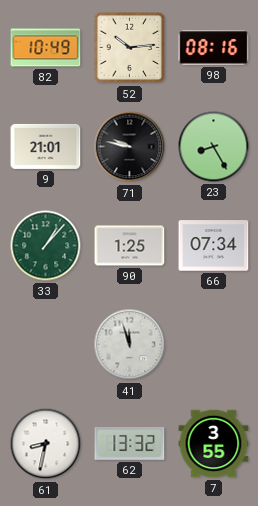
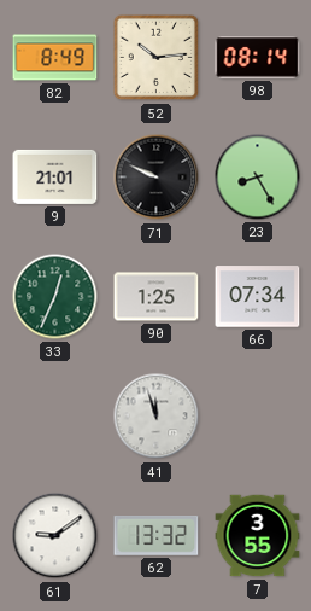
82: 10:49 -> 8:49
98: 08:16 -> 08:14
71: 9:47 -> 9:49
33: 1:07 -> 12:34
61: 8:32 -> 9:09
